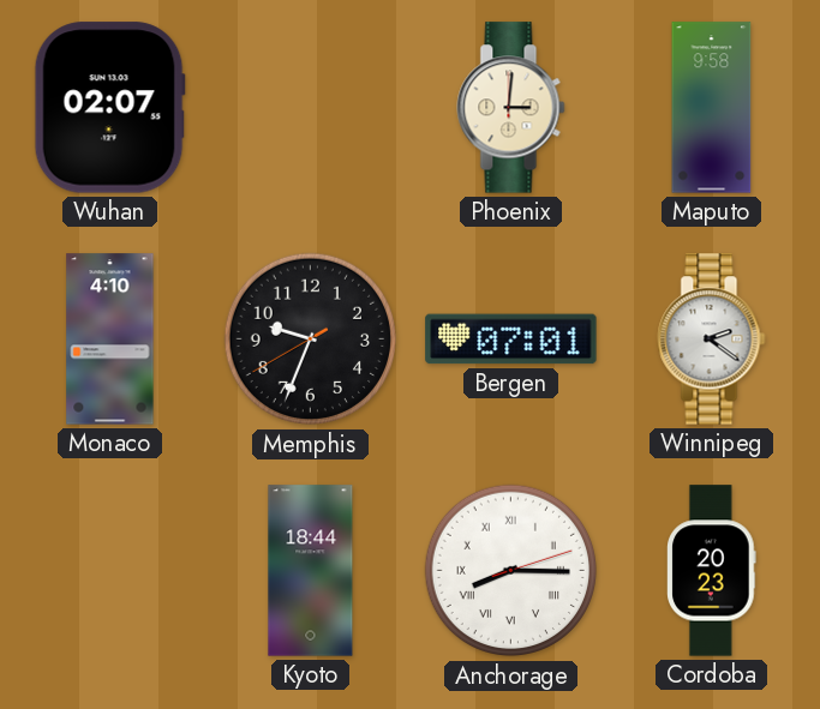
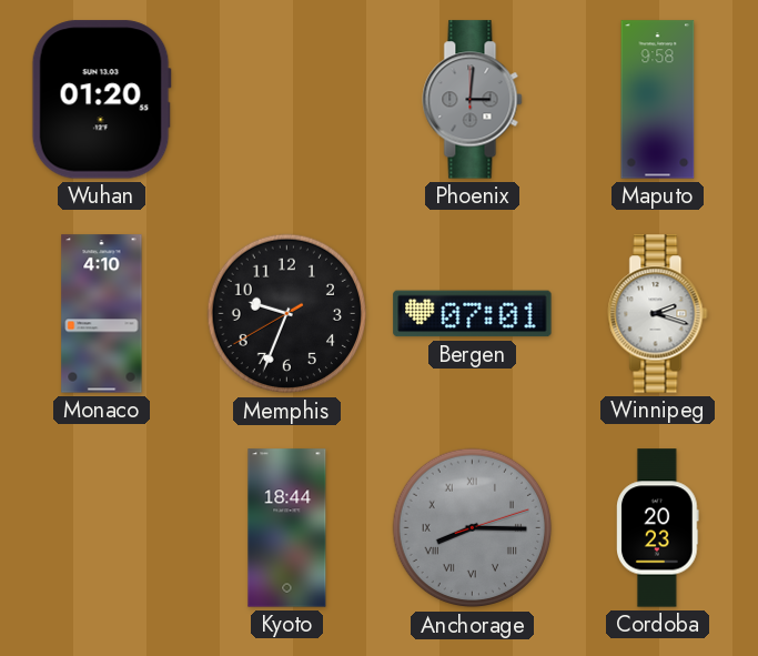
Wuhan: 02:07 -> 01:20
Phoenix dial: cream -> grey
Winnipeg: 2:21 -> 2:18
Anchorage dial: white -> grey
